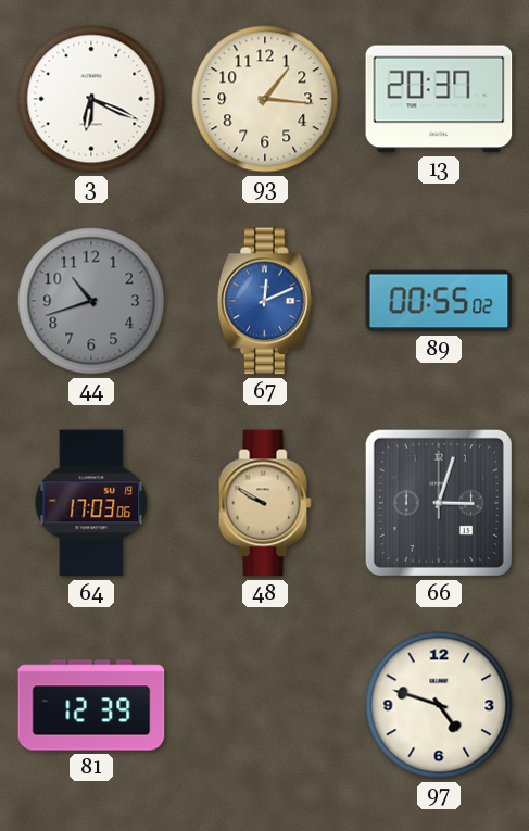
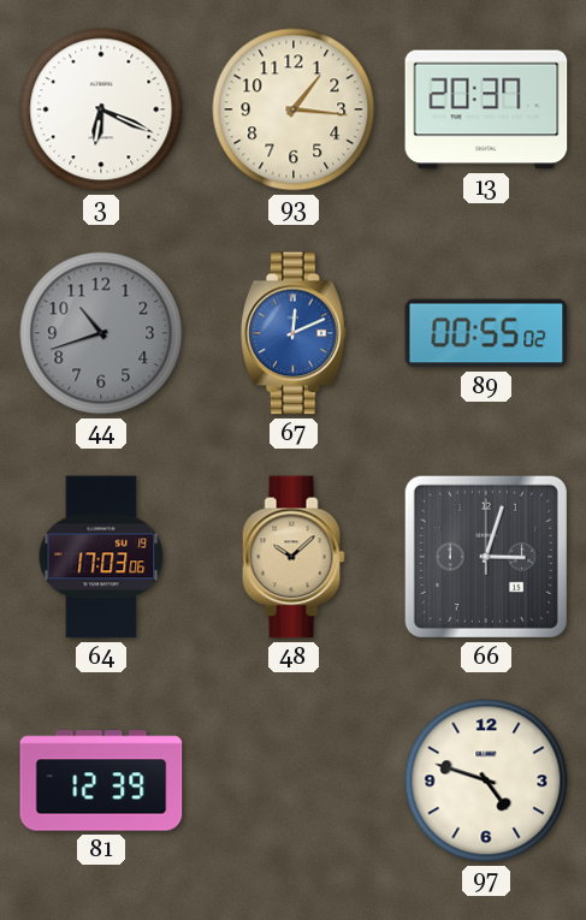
48: 9:50 -> 10:08
